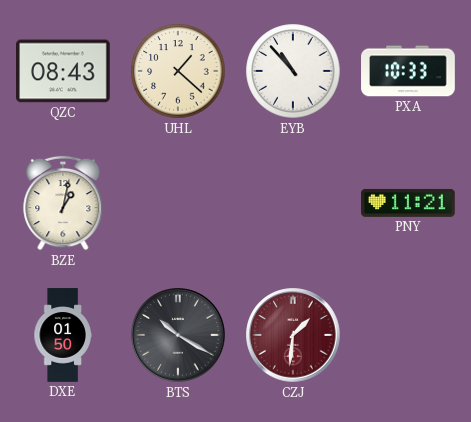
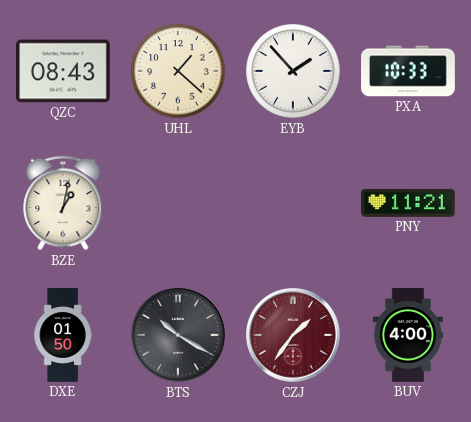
EYB: 10:53 -> 1:53
CZJ: 1:31 -> 1:36
BUV: none -> 4:00
